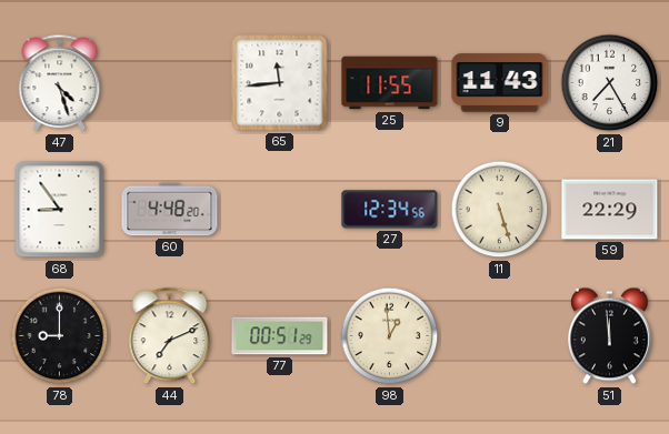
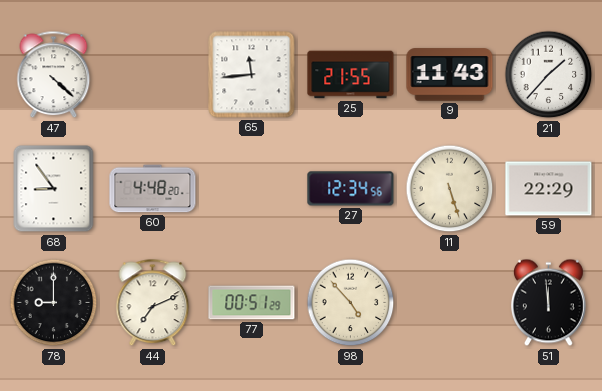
47: 4:27 -> 4:22
25: 11:55 -> 21:55
21: 7:25 -> 1:37
98: 12:59 -> 4:53
